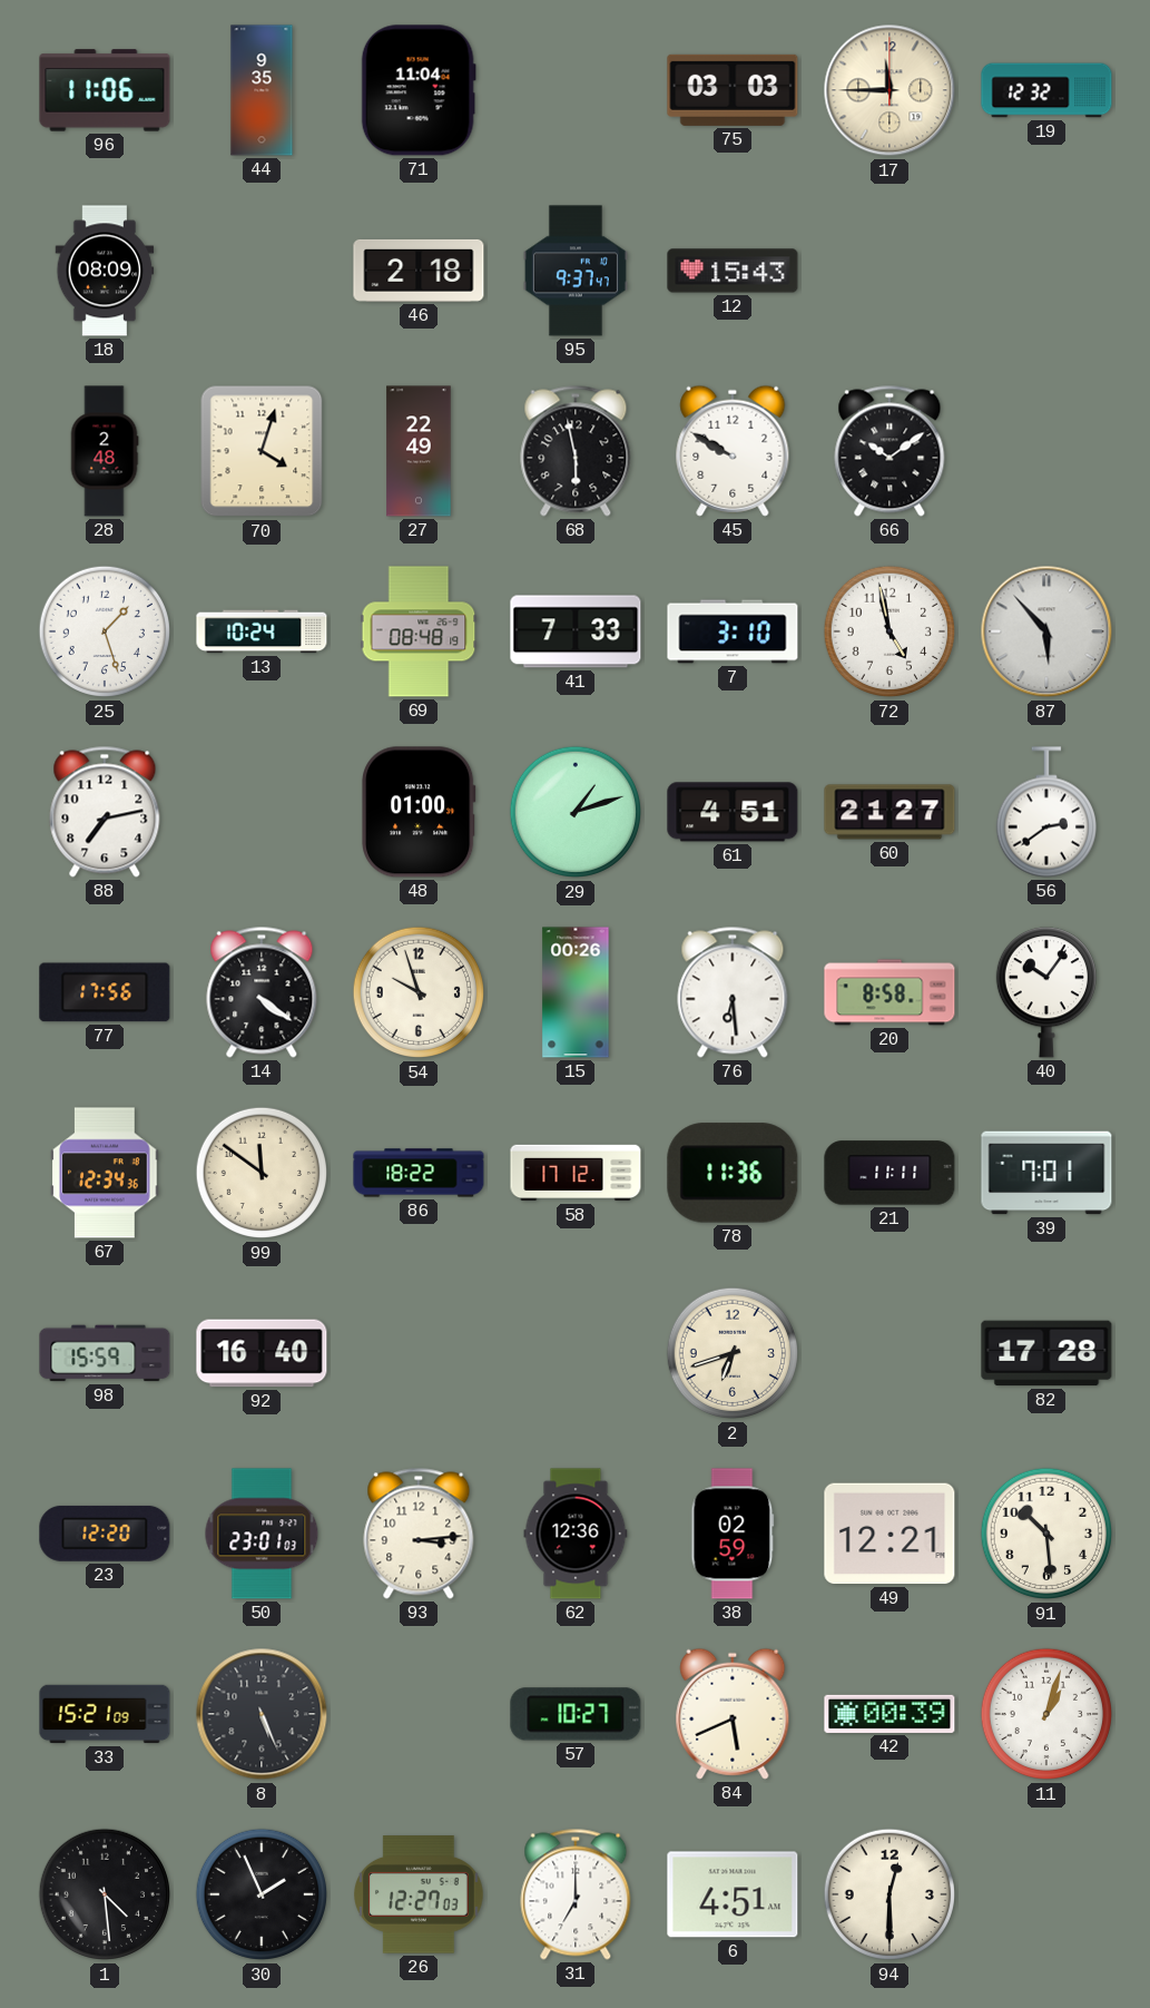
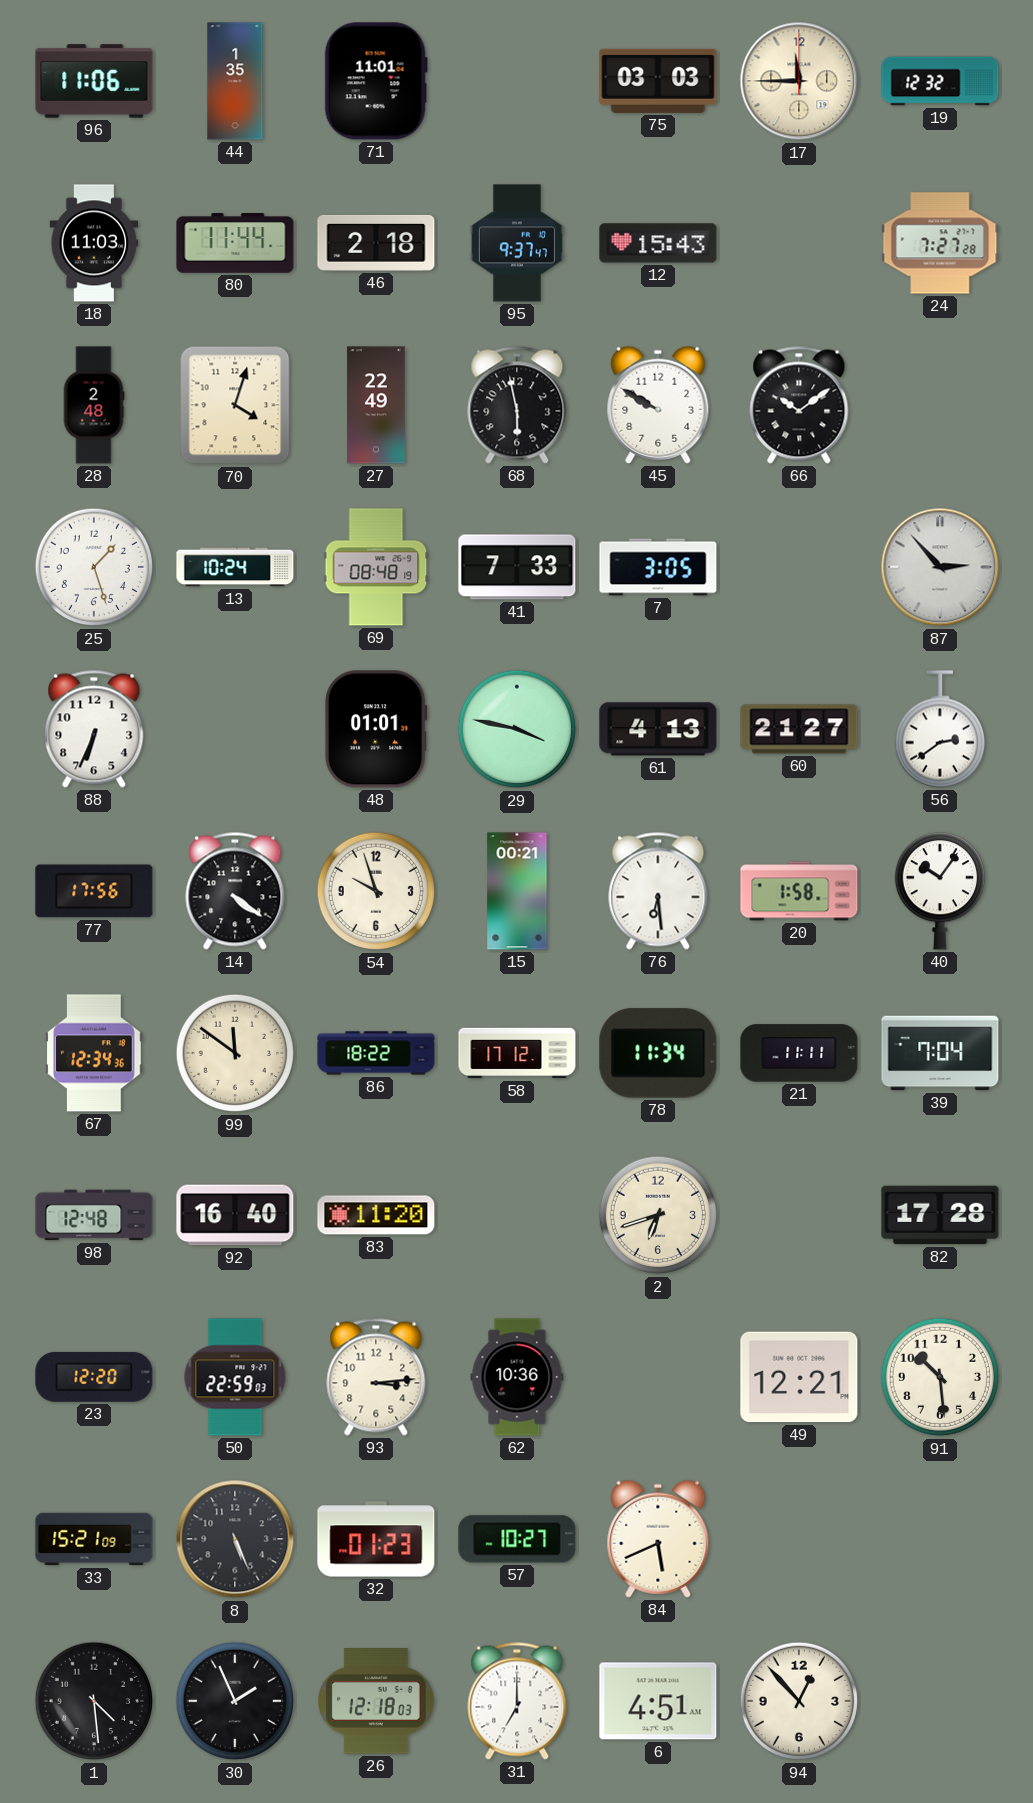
44: 9:35 -> 1:35
71: 11:04 -> 11:01
18: 08:09 -> 11:03
80: none -> 11:44
24: none -> 7:27
7: 3:10 -> 3:05
72: 4:58 -> none
87: 5:53 -> 2:53
88: 7:13 -> 6:34
48: 01:00 -> 01:01
29: 1:12 -> 3:47
61: 4:51 -> 4:13
15: 00:26 -> 00:21
20: 8:58 -> 1:58
78: 11:36 -> 11:34
39: 7:01 -> 7:04
98: 15:59 -> 12:48
83: none -> 11:20
50: 23:01 -> 22:59
62: 12:36 -> 10:36
38: 02:59 -> none
32: none -> 01:23
42: 00:39 -> none
11: 1:03 -> none
26: 12:27 -> 12:18
94: 12:30 -> 12:53
